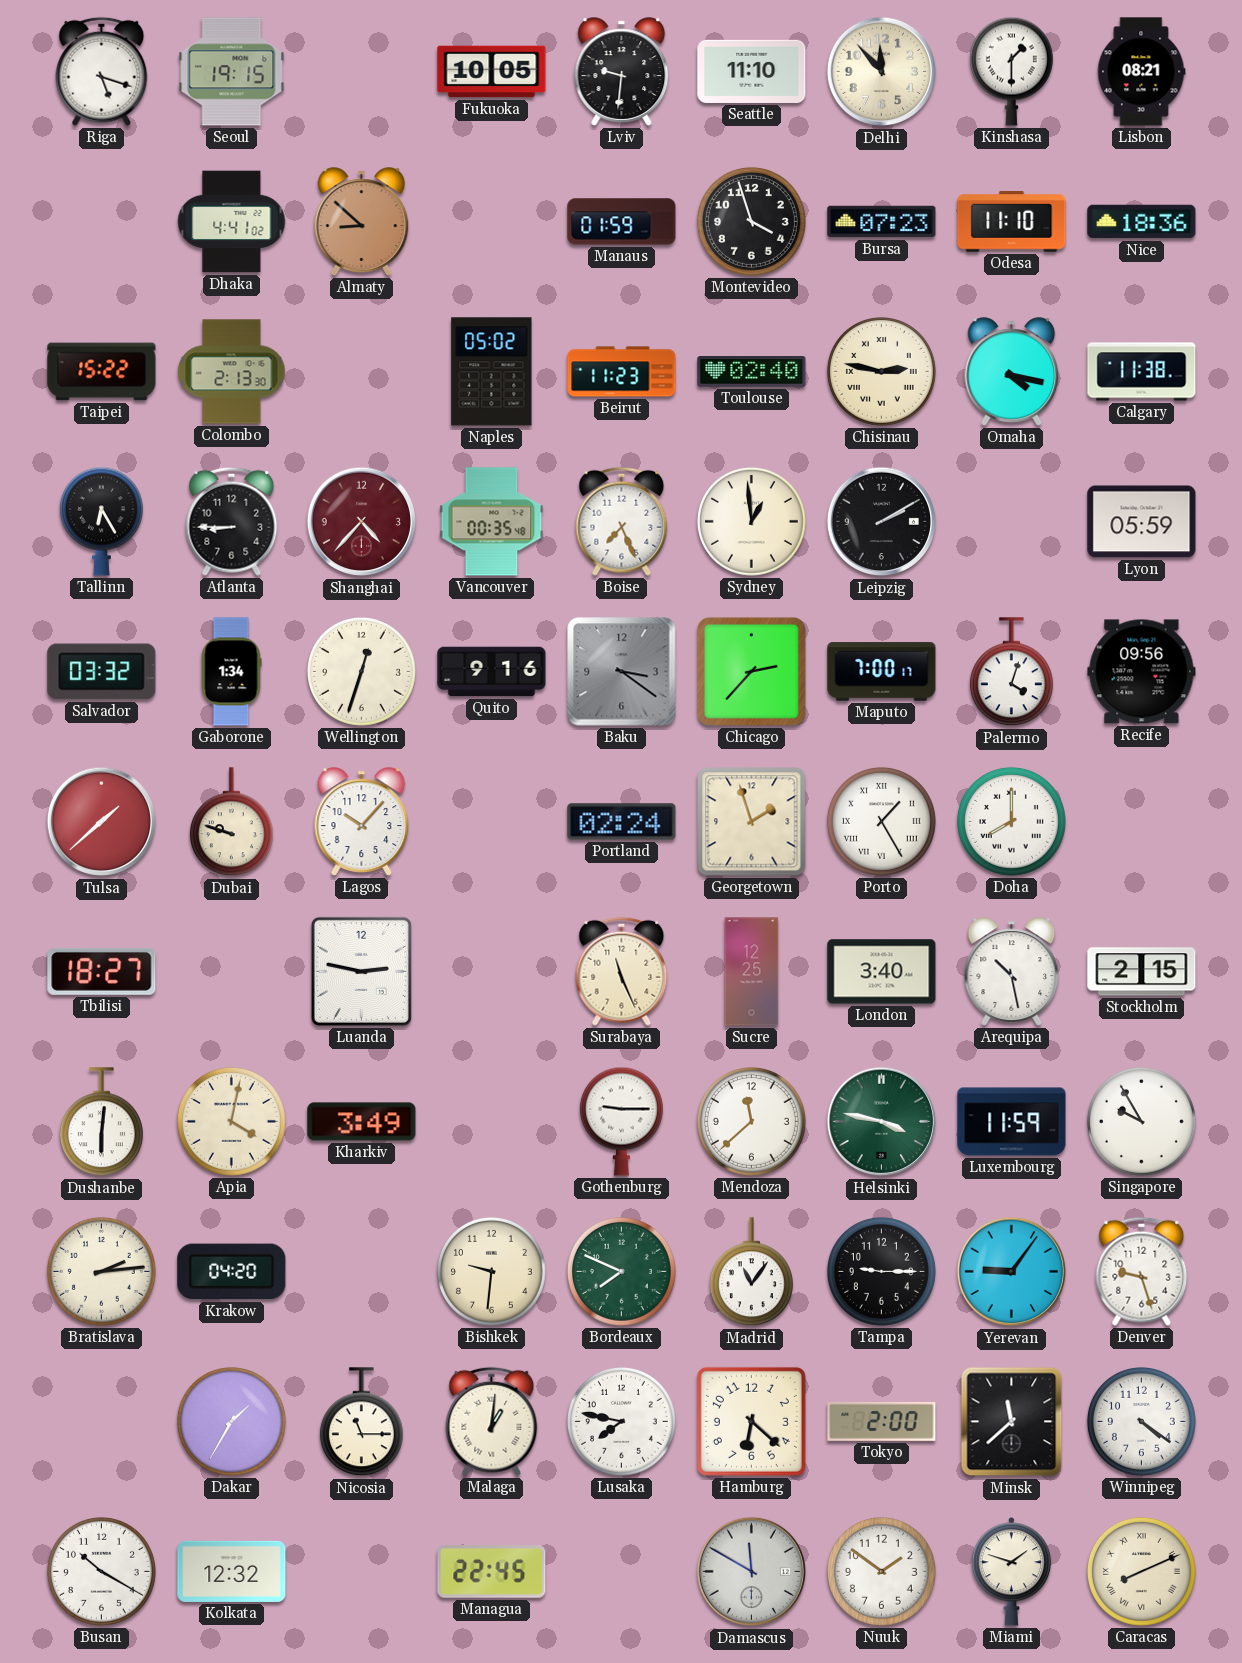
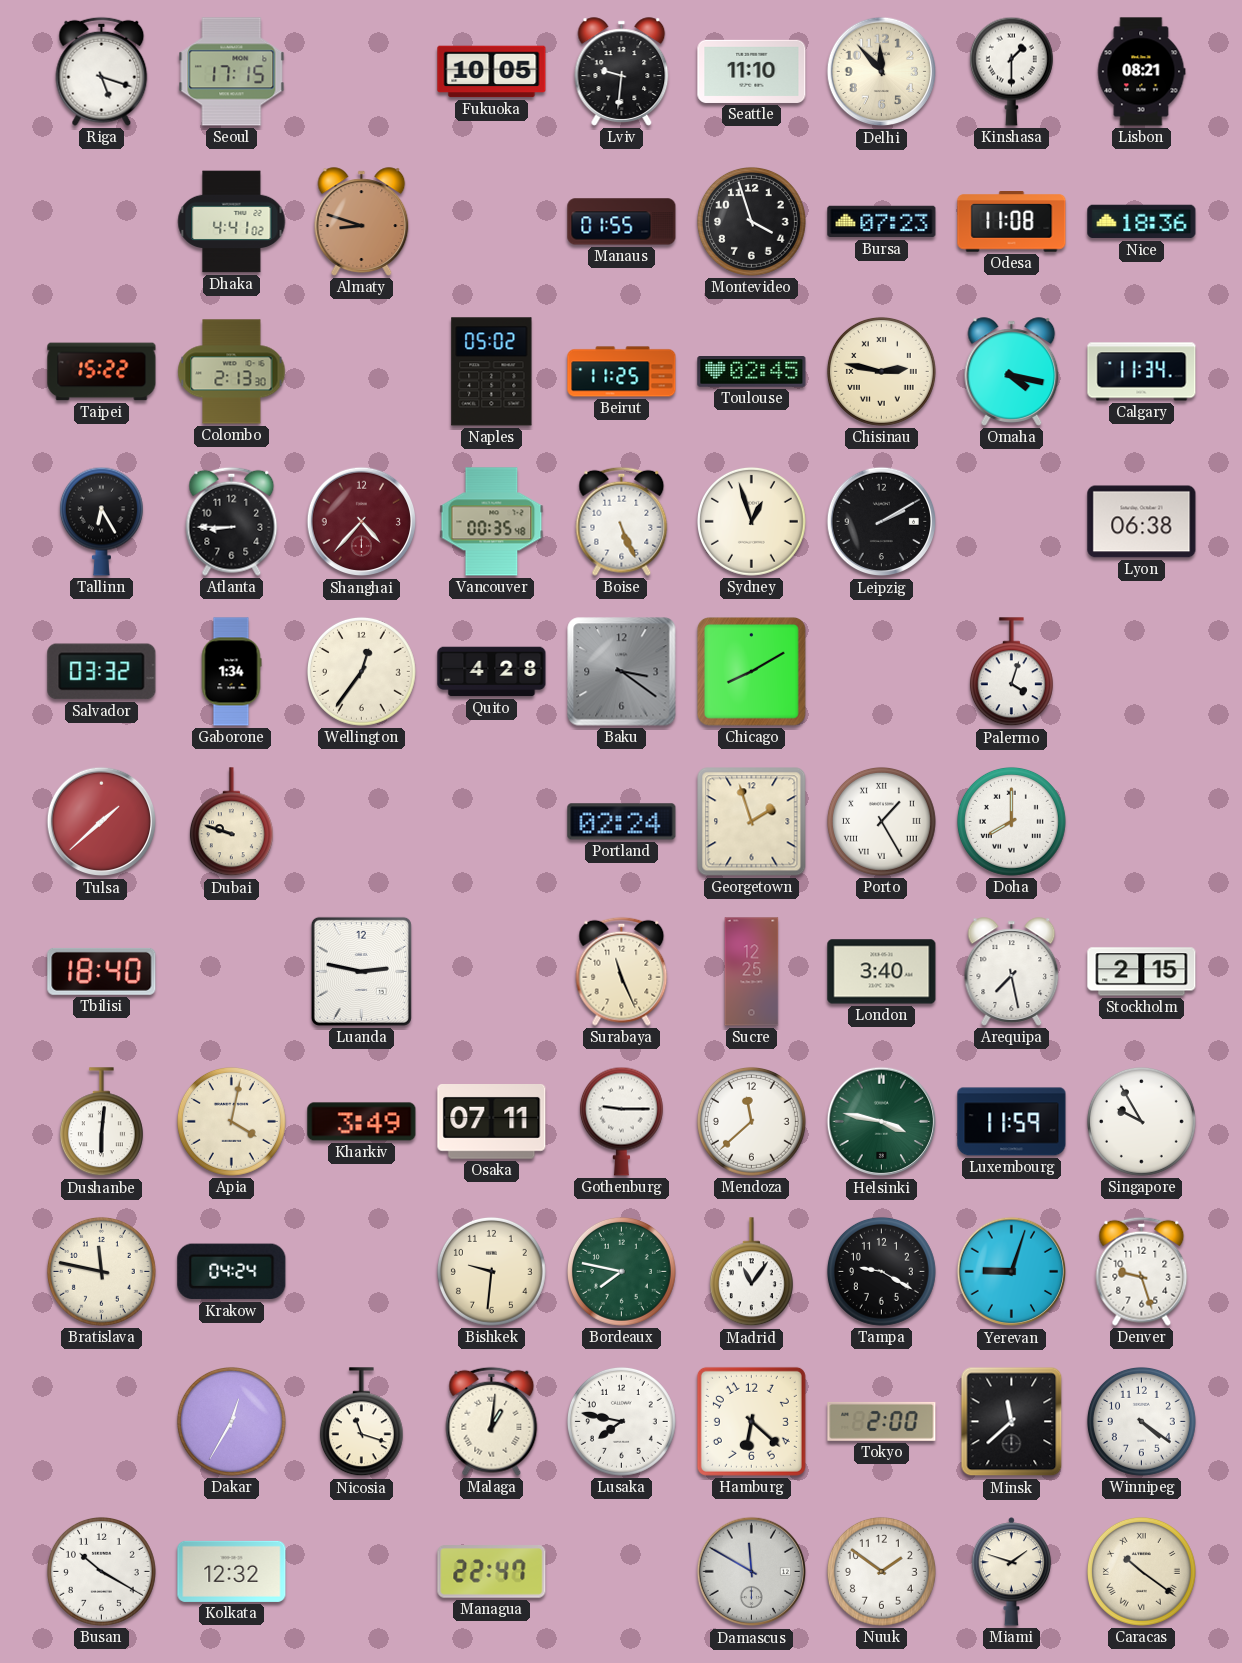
Seoul: 19:15 -> 17:15
Almaty: 8:52 -> 8:48
Manaus: 01:59 -> 01:55
Odesa: 11:10 -> 11:08
Beirut: 11:23 -> 11:25
Toulouse: 02:40 -> 02:45
Calgary: 11:38 -> 11:34
Boise: 7:26 -> 5:26
Sydney: 12:59 -> 12:57
Lyon: 05:59 -> 06:38
Wellington: 12:33 -> 12:36
Quito: 9:16 -> 4:28
Chicago: 2:37 -> 8:10
Maputo: 7:00 -> none
Recife: 09:56 -> none
Lagos: 10:07 -> none
Tbilisi: 18:27 -> 18:40
Arequipa: 10:28 -> 7:28
Osaka: none -> 07:11
Bratislava: 2:14 -> 11:47
Krakow: 04:20 -> 04:24
Bordeaux: 7:49 -> 7:47
Tampa: 9:15 -> 9:20
Yerevan: 9:06 -> 9:03
Dakar: 1:35 -> 12:35
Nicosia: 11:15 -> 11:18
Managua: 22:45 -> 22:47
Caracas: 8:11 -> 10:21
